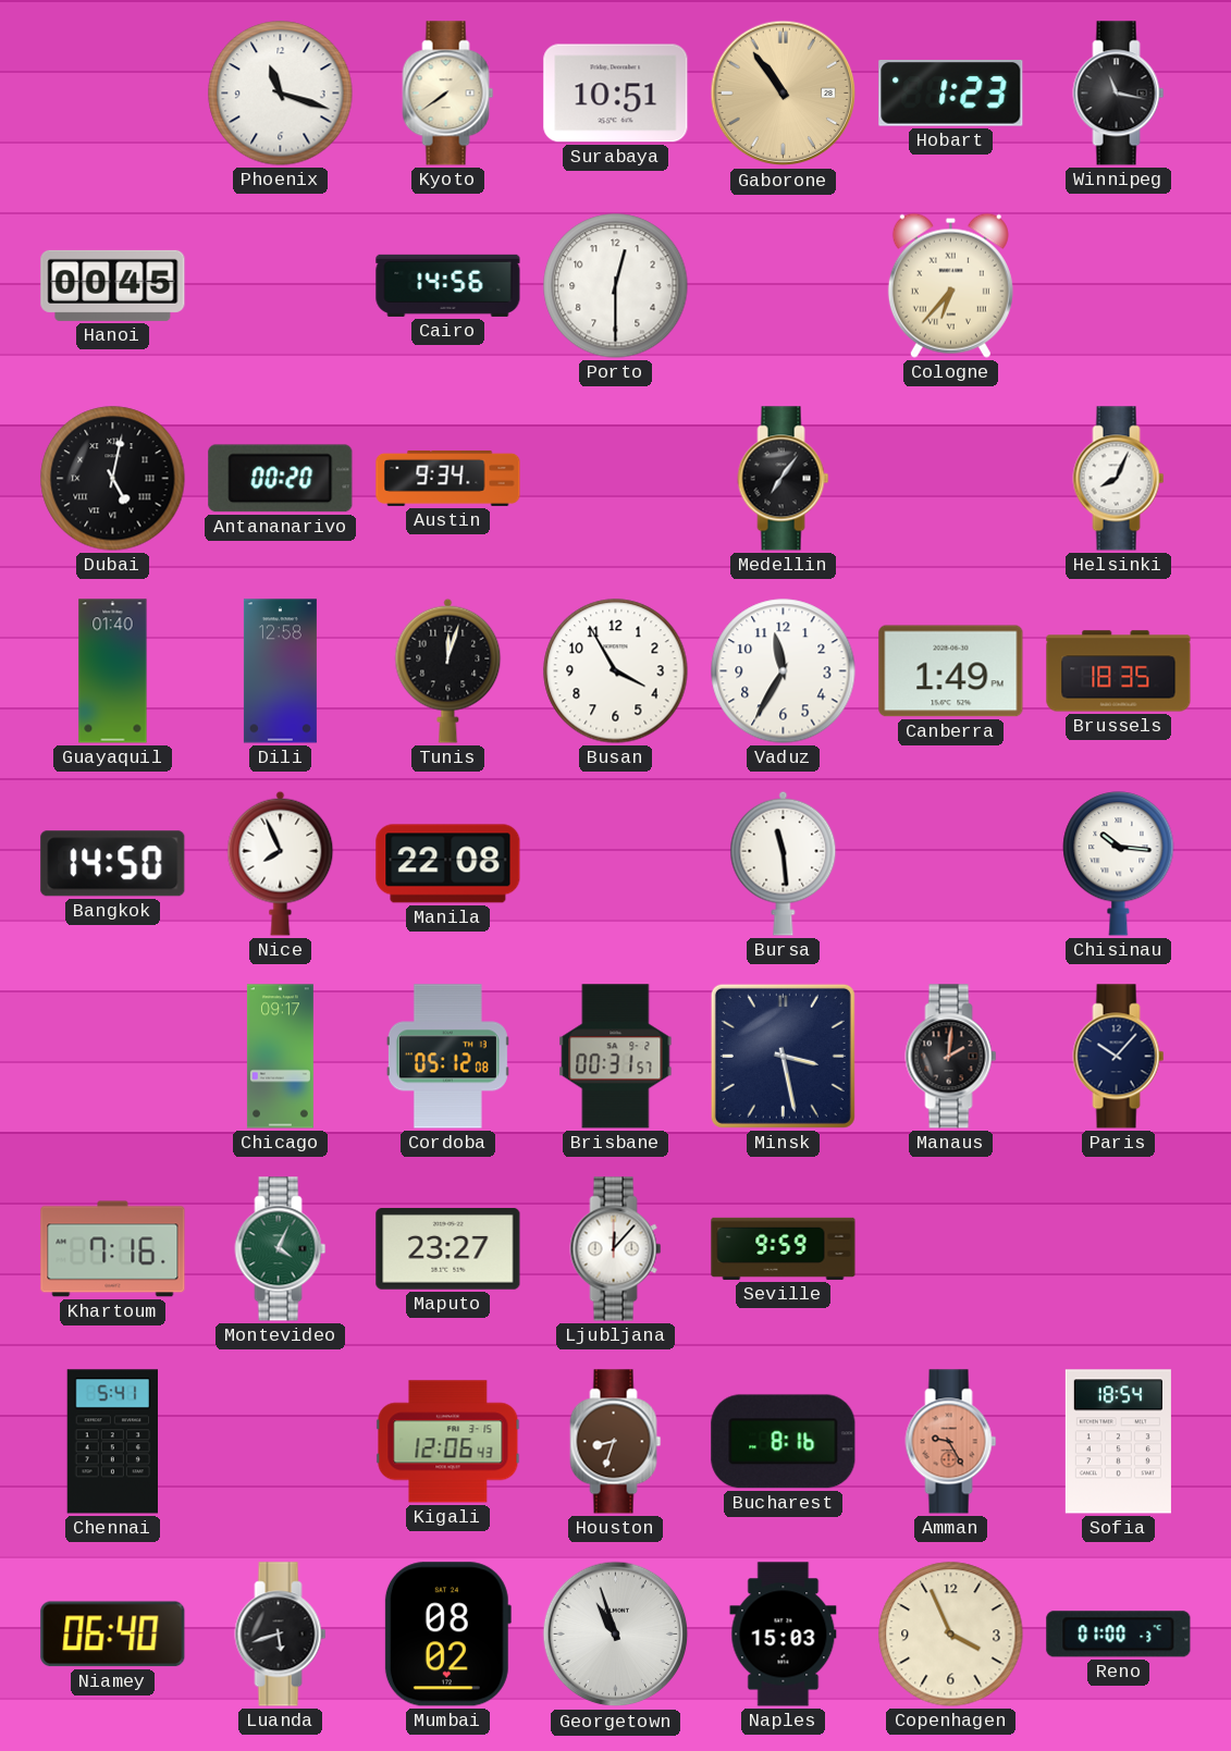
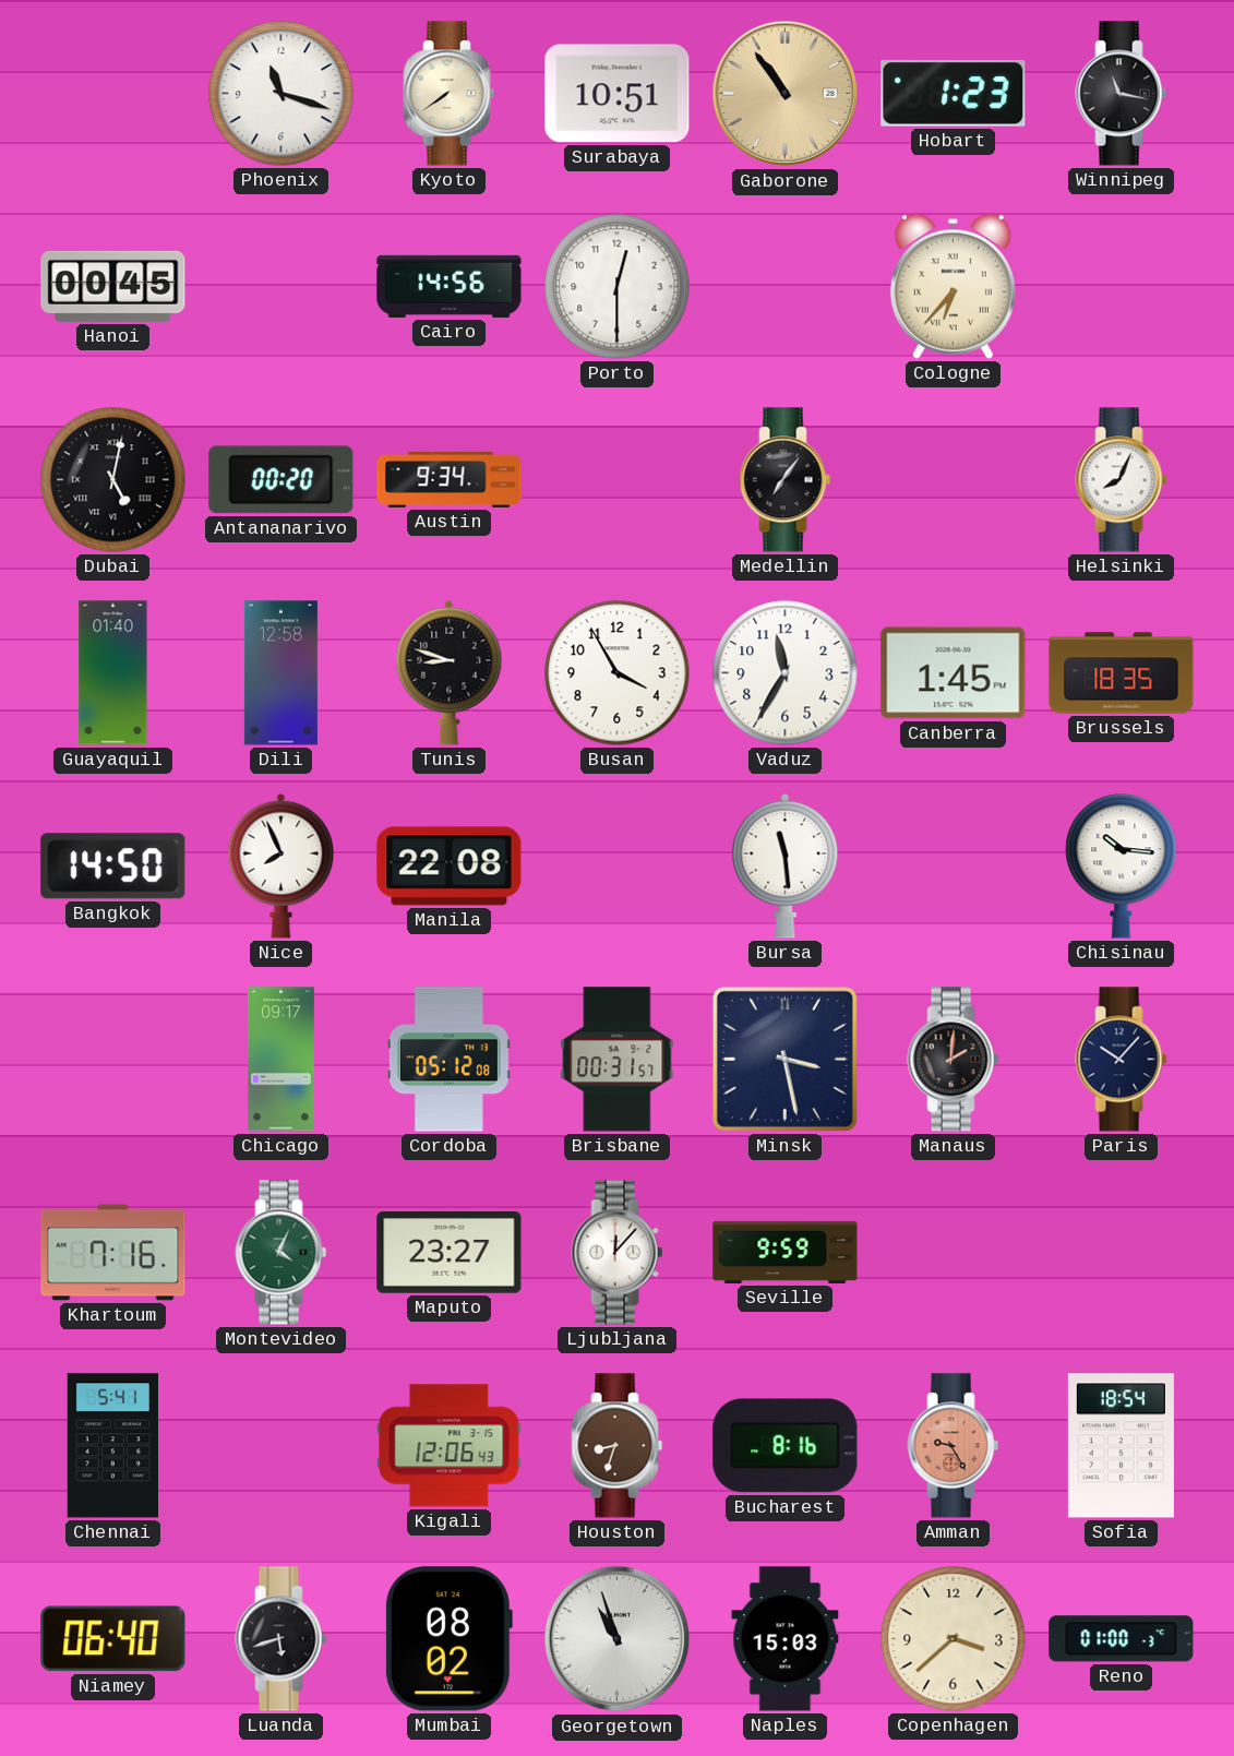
Tunis: 12:03 -> 8:48
Canberra: 1:49 -> 1:45
Copenhagen: 3:56 -> 3:38
